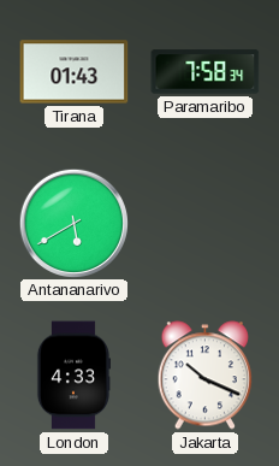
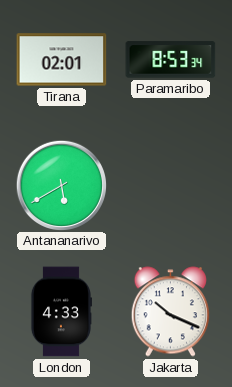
Tirana: 01:43 -> 02:01
Paramaribo: 7:58 -> 8:53
